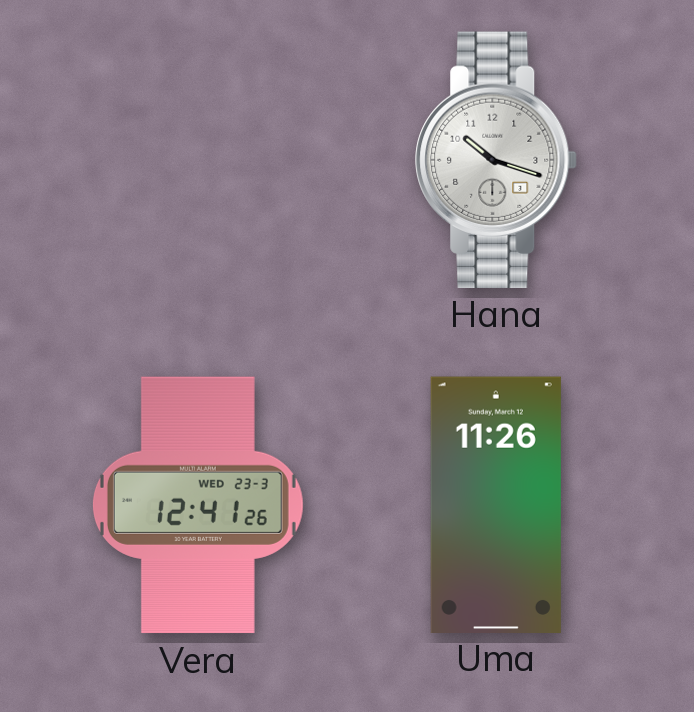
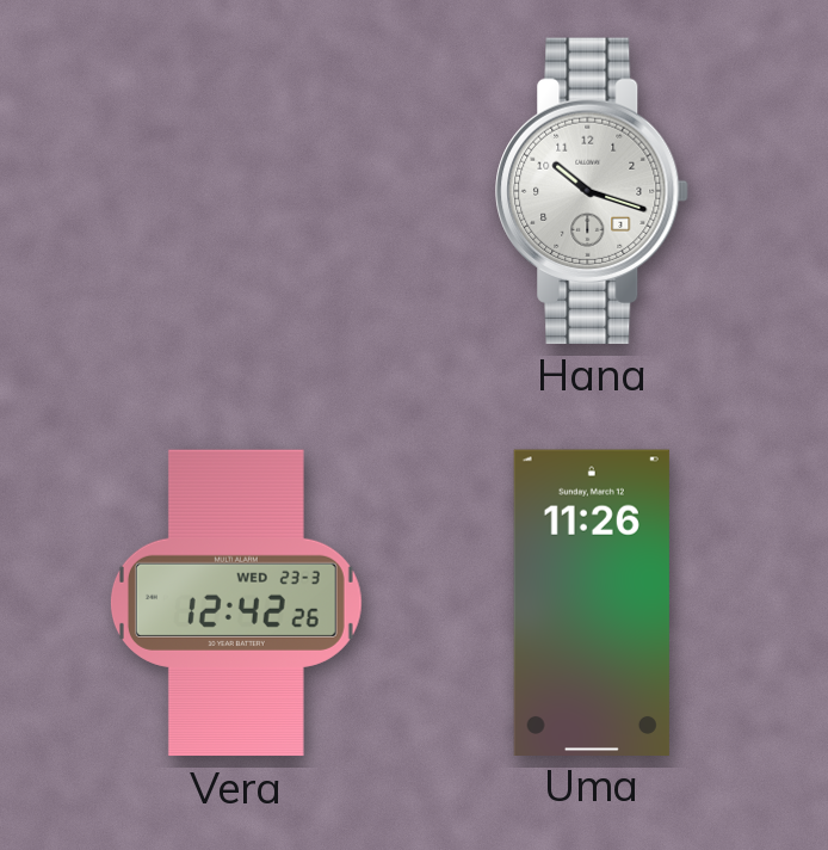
Vera: 12:41 -> 12:42
